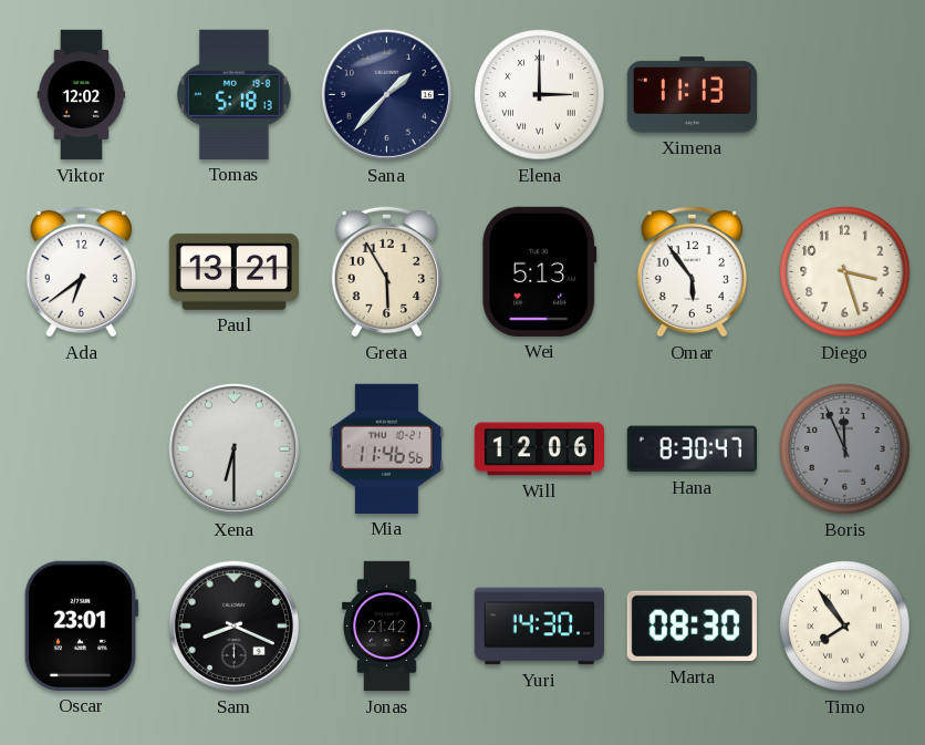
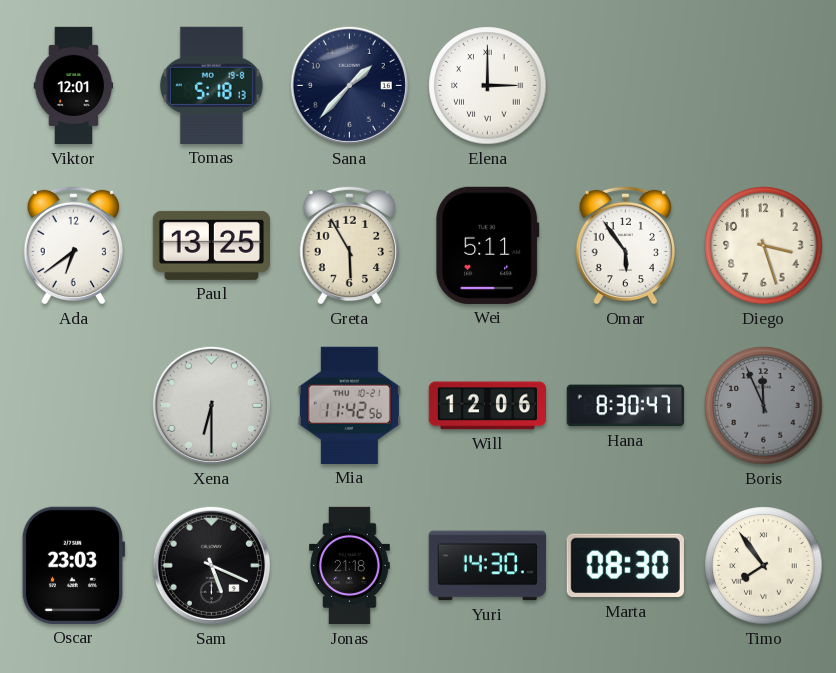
Viktor: 12:02 -> 12:01
Ximena: 11:13 -> none
Paul: 13:21 -> 13:25
Wei: 5:13 -> 5:11
Mia: 11:46 -> 11:42
Oscar: 23:01 -> 23:03
Sam: 8:19 -> 5:19
Jonas: 21:42 -> 21:18
